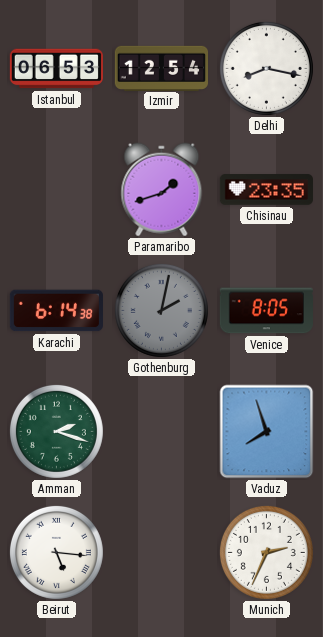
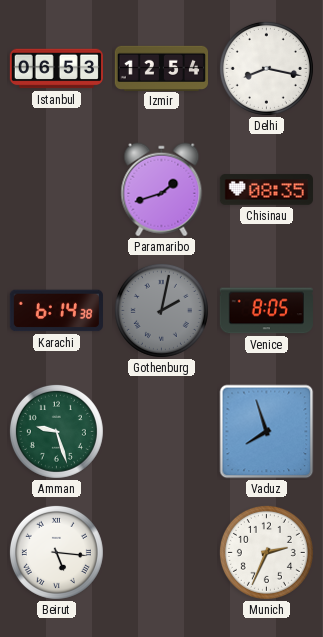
Chisinau: 23:35 -> 08:35
Amman: 2:18 -> 9:27
